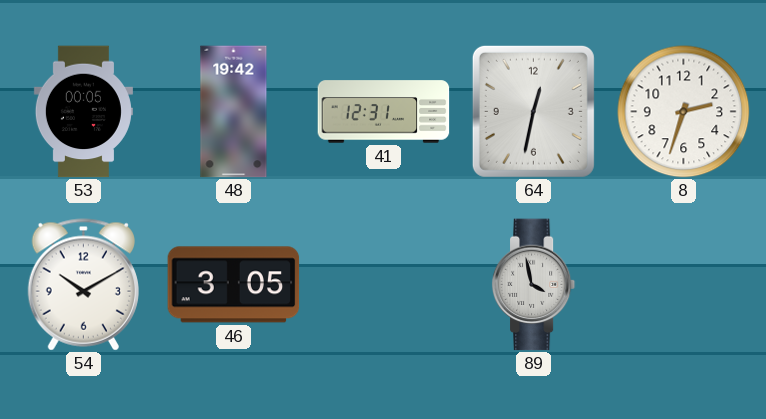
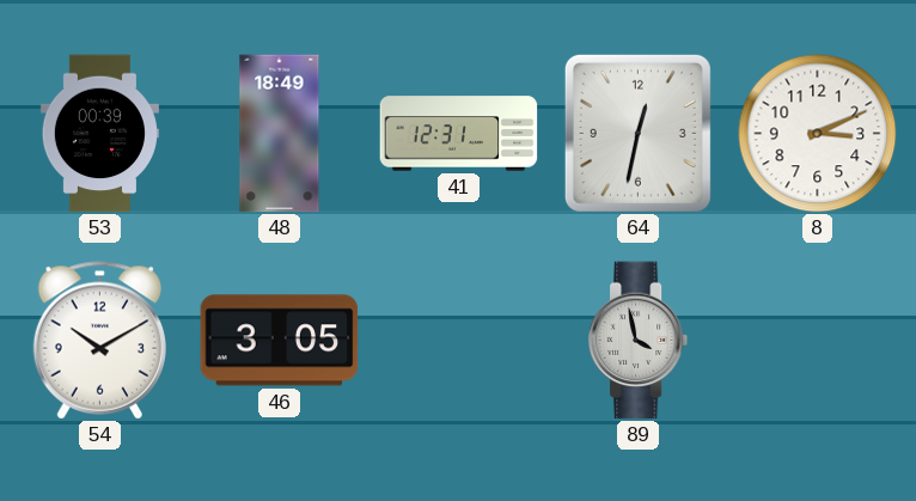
53: 00:05 -> 00:39
48: 19:42 -> 18:49
8: 2:33 -> 3:11
